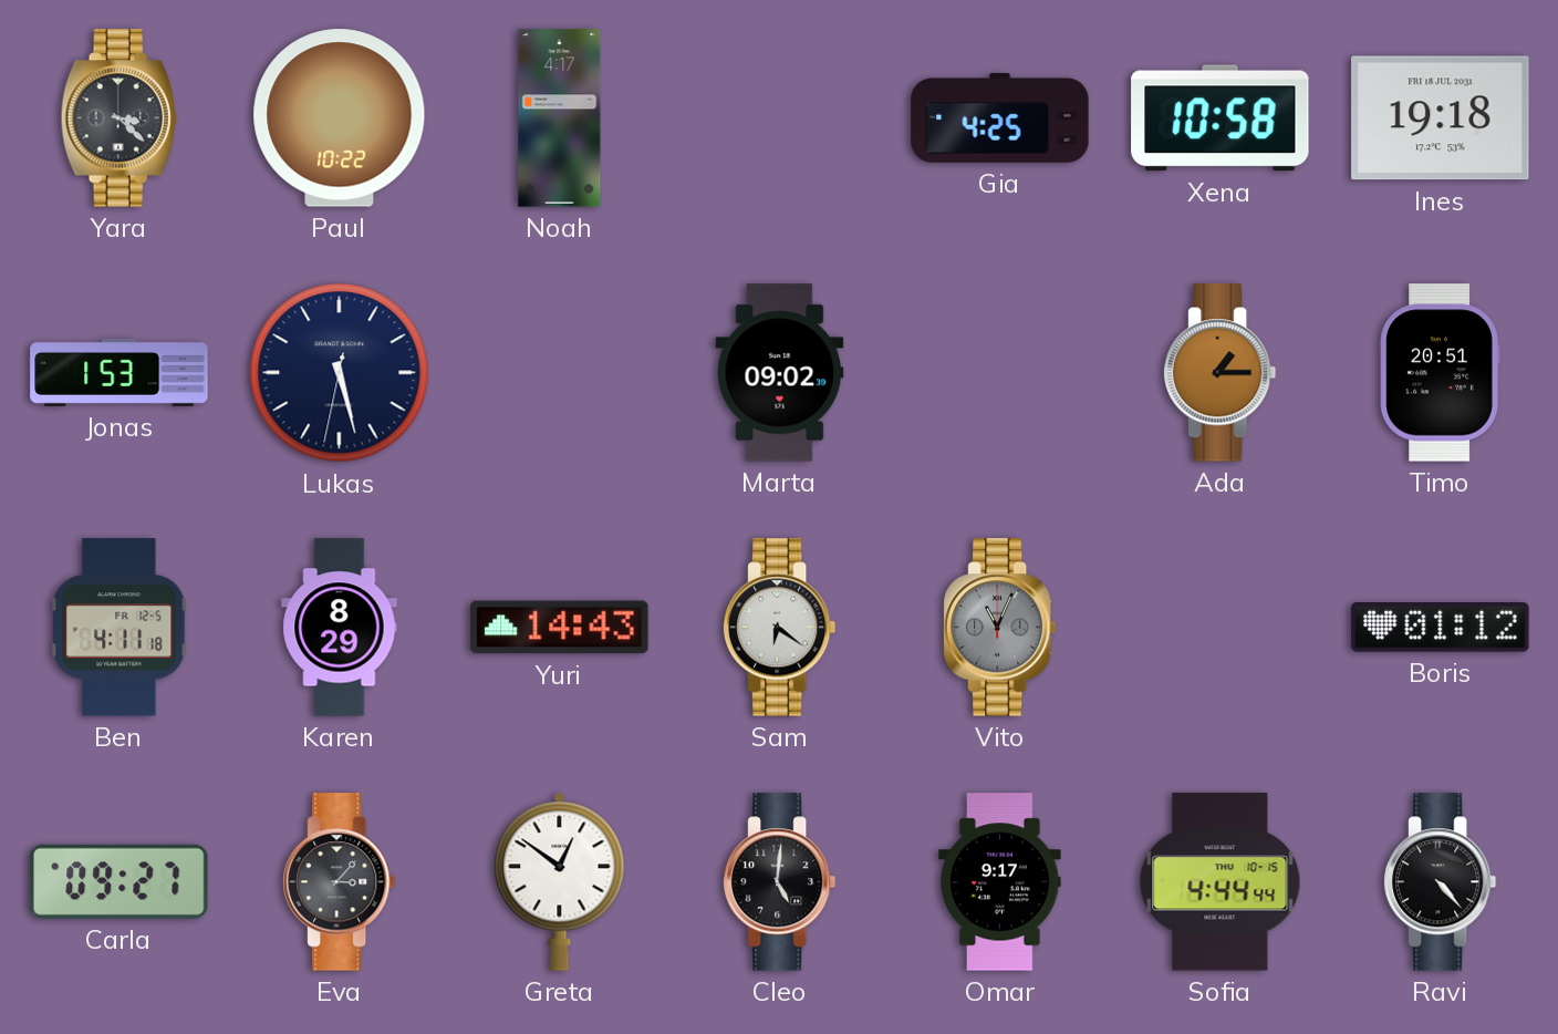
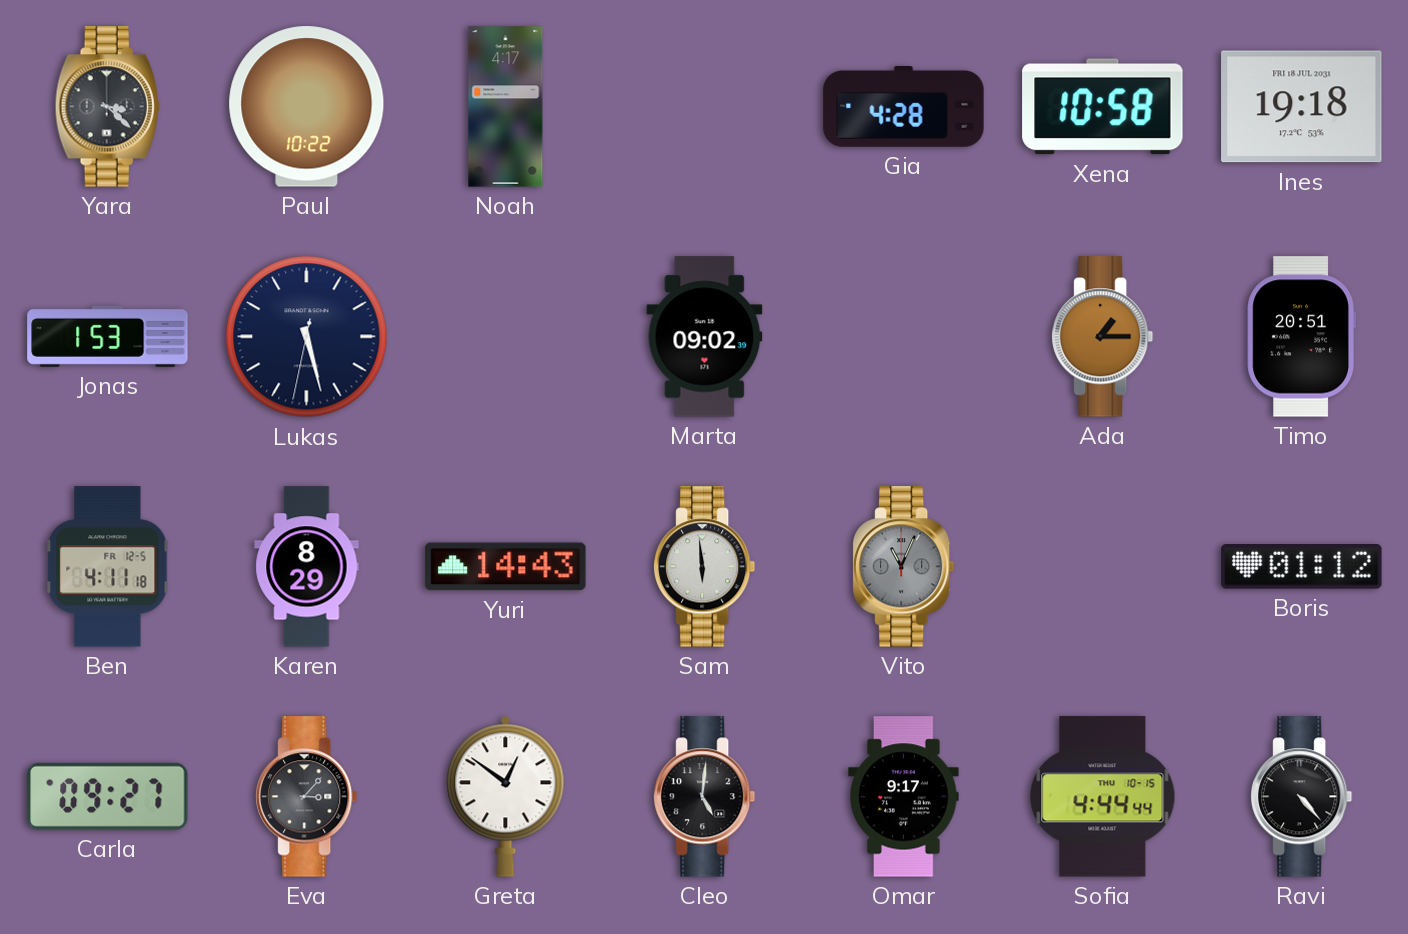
Gia: 4:25 -> 4:28
Sam: 6:21 -> 5:59
